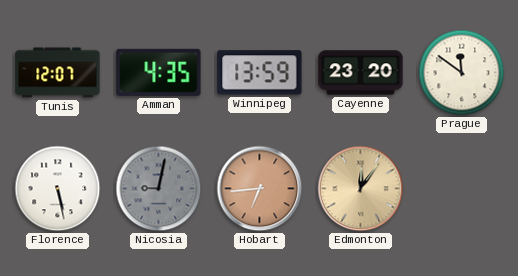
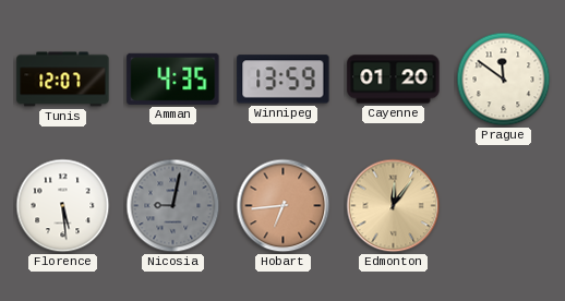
Cayenne: 23:20 -> 01:20
Florence: 5:28 -> 5:29
